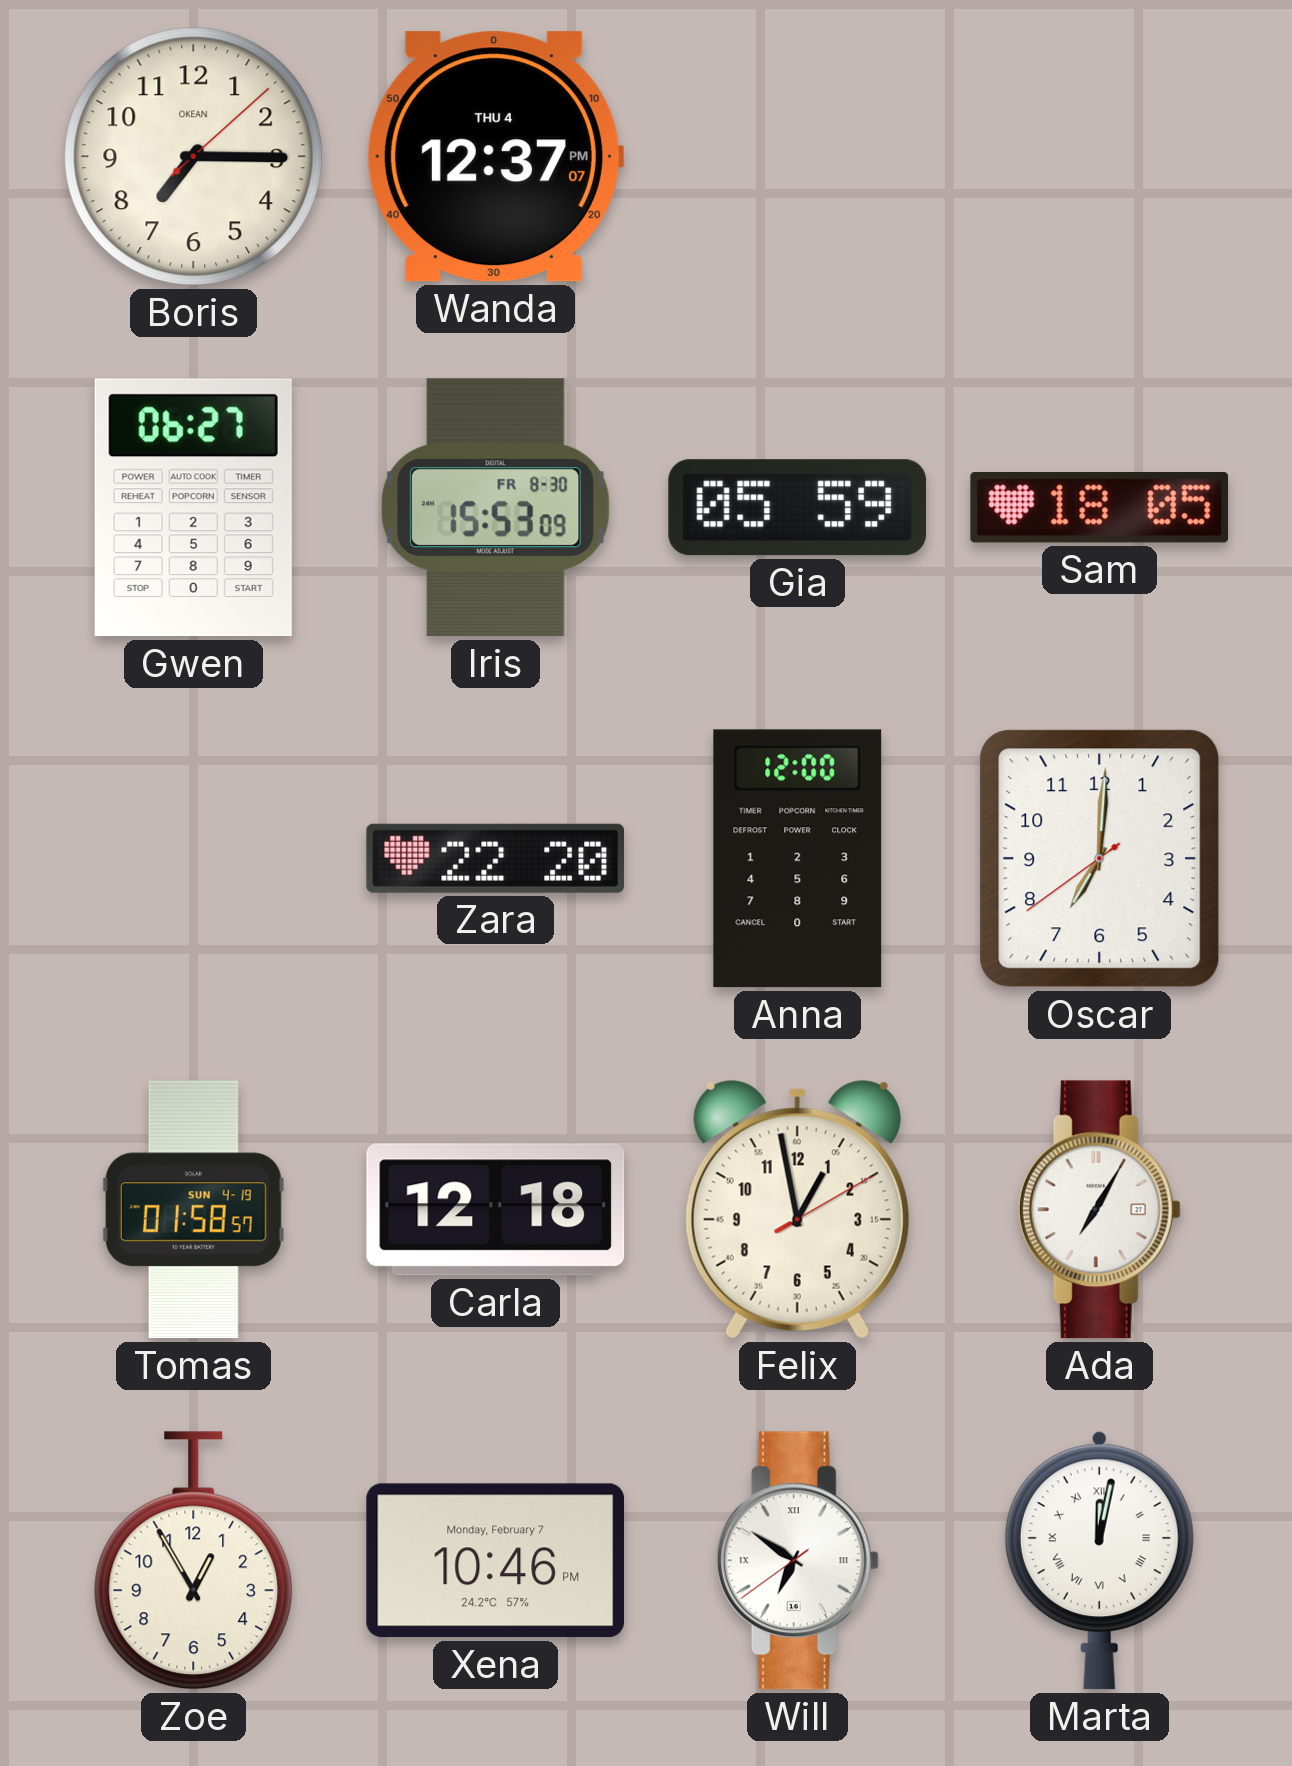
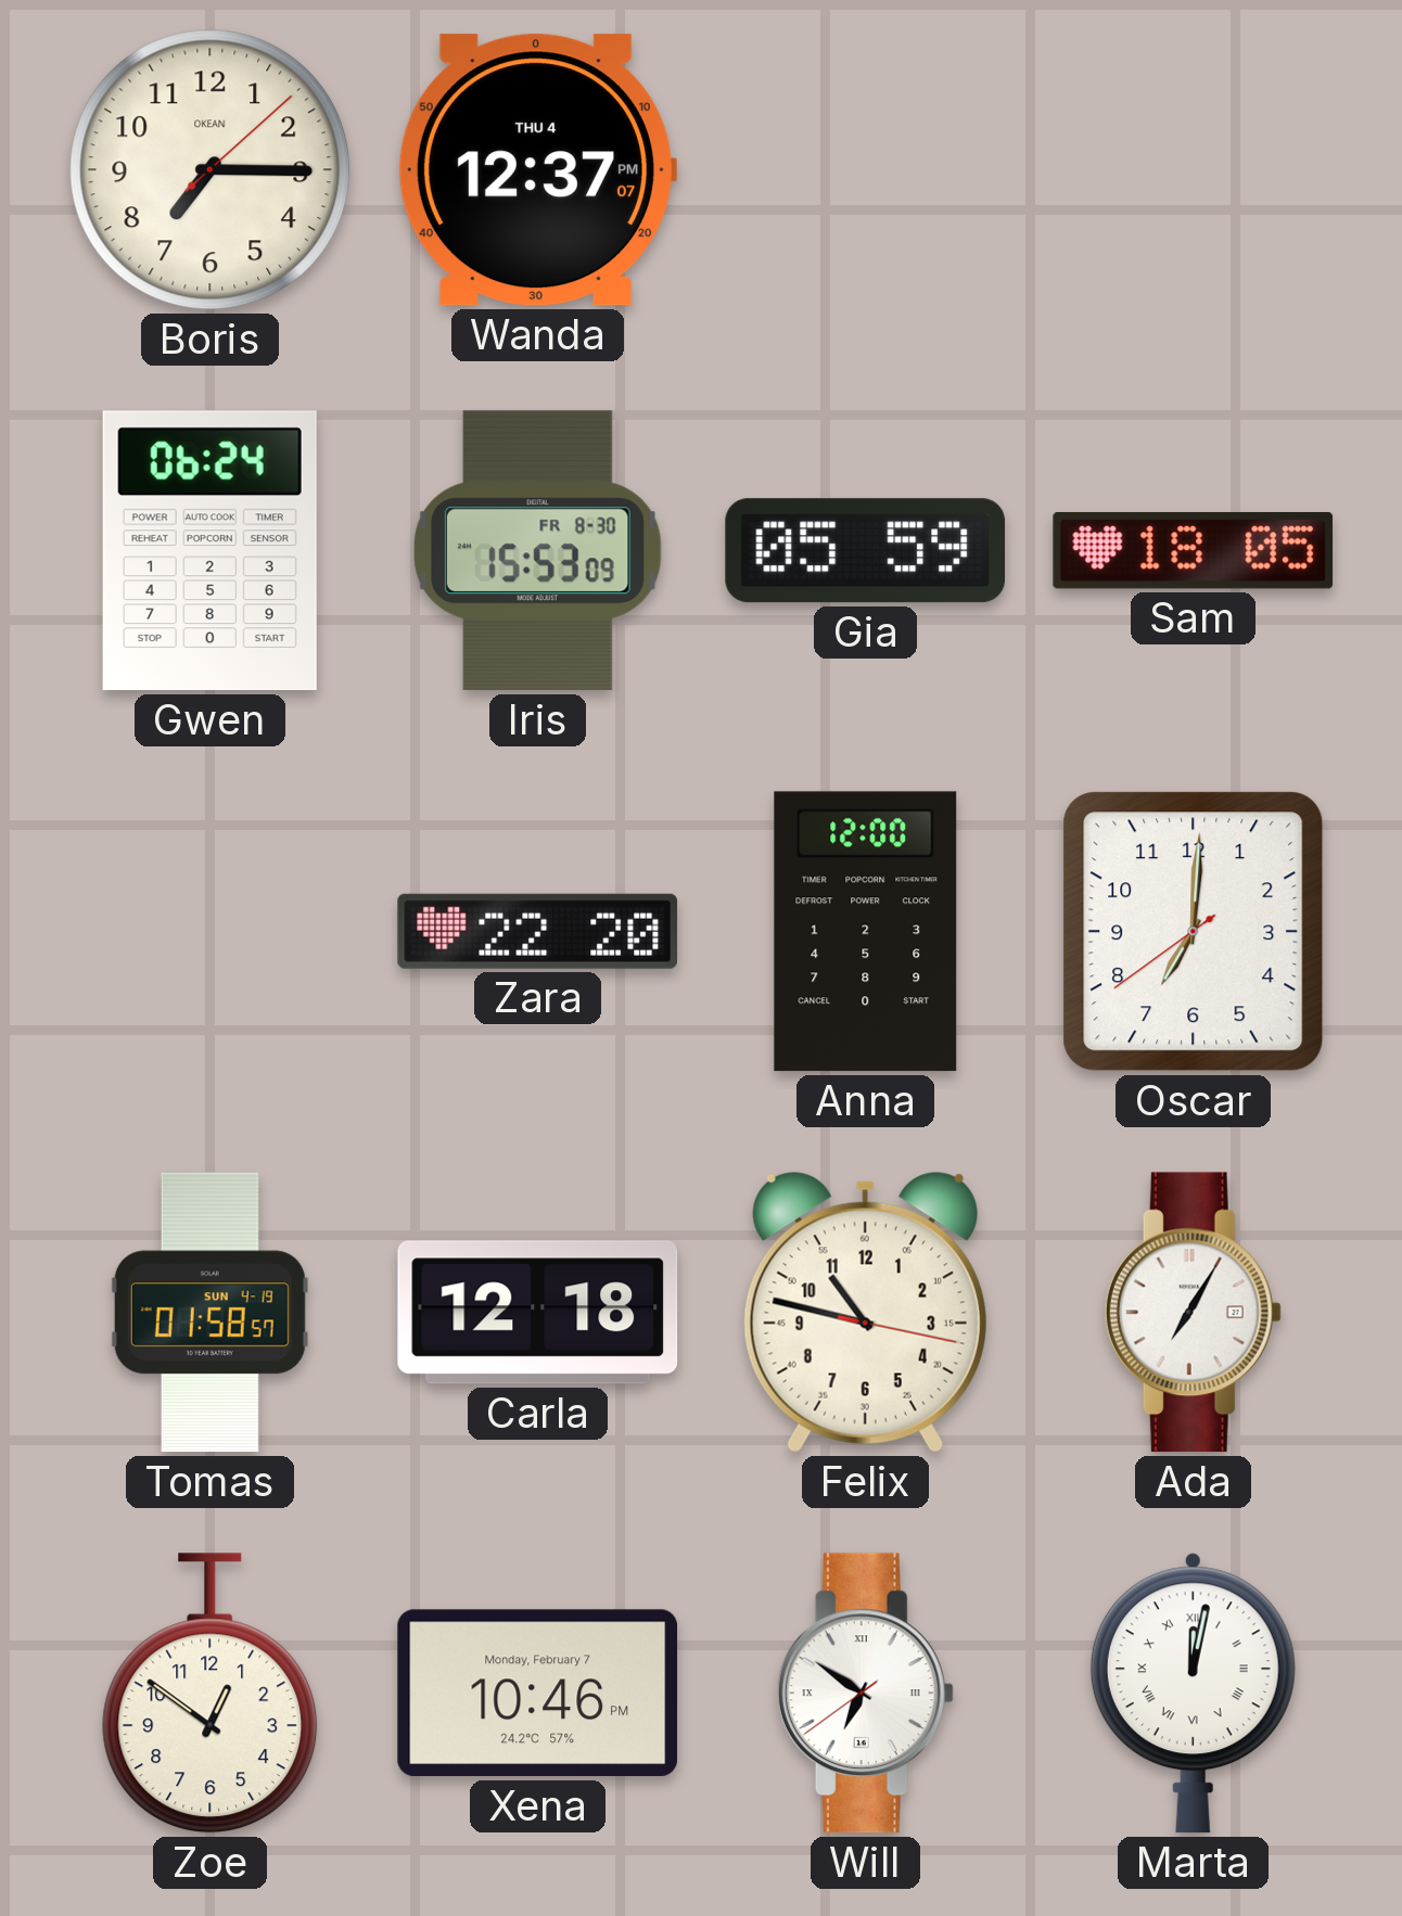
Gwen: 06:27 -> 06:24
Felix: 12:58 -> 10:47
Zoe: 12:55 -> 12:51
